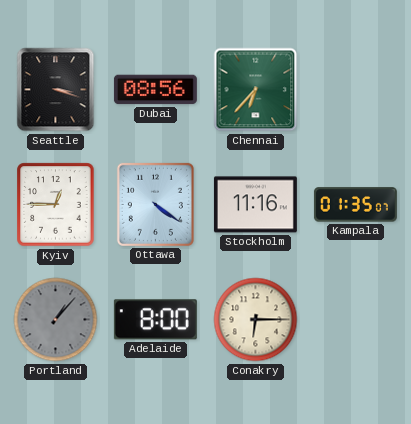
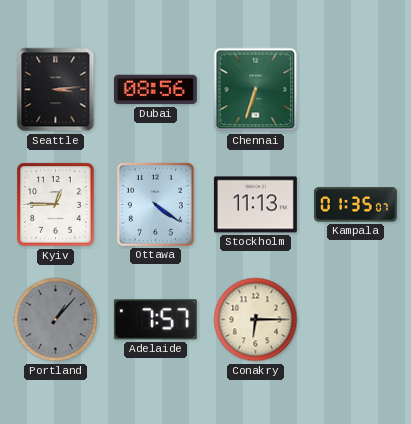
Seattle: 3:18 -> 3:14
Chennai: 6:37 -> 6:33
Stockholm: 11:16 -> 11:13
Adelaide: 8:00 -> 7:57
